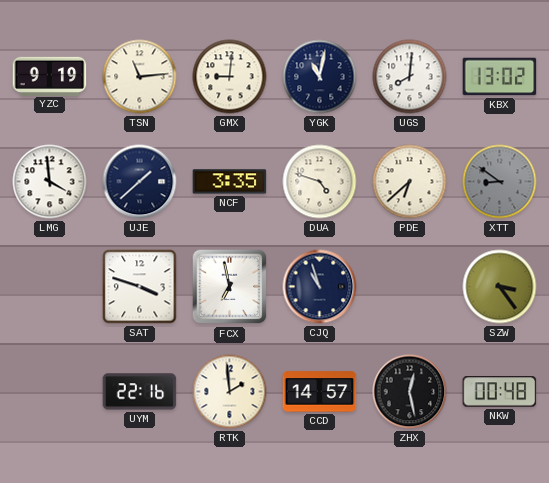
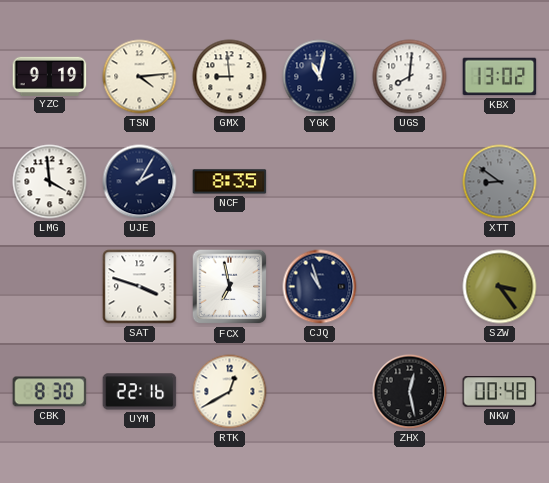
TSN: 11:14 -> 4:14
GMX: 9:01 -> 8:59
UJE: 1:38 -> 2:05
NCF: 3:35 -> 8:35
DUA: 4:48 -> none
PDE: 6:38 -> none
CBK: none -> 8:30
RTK: 1:59 -> 12:40
CCD: 14:57 -> none
